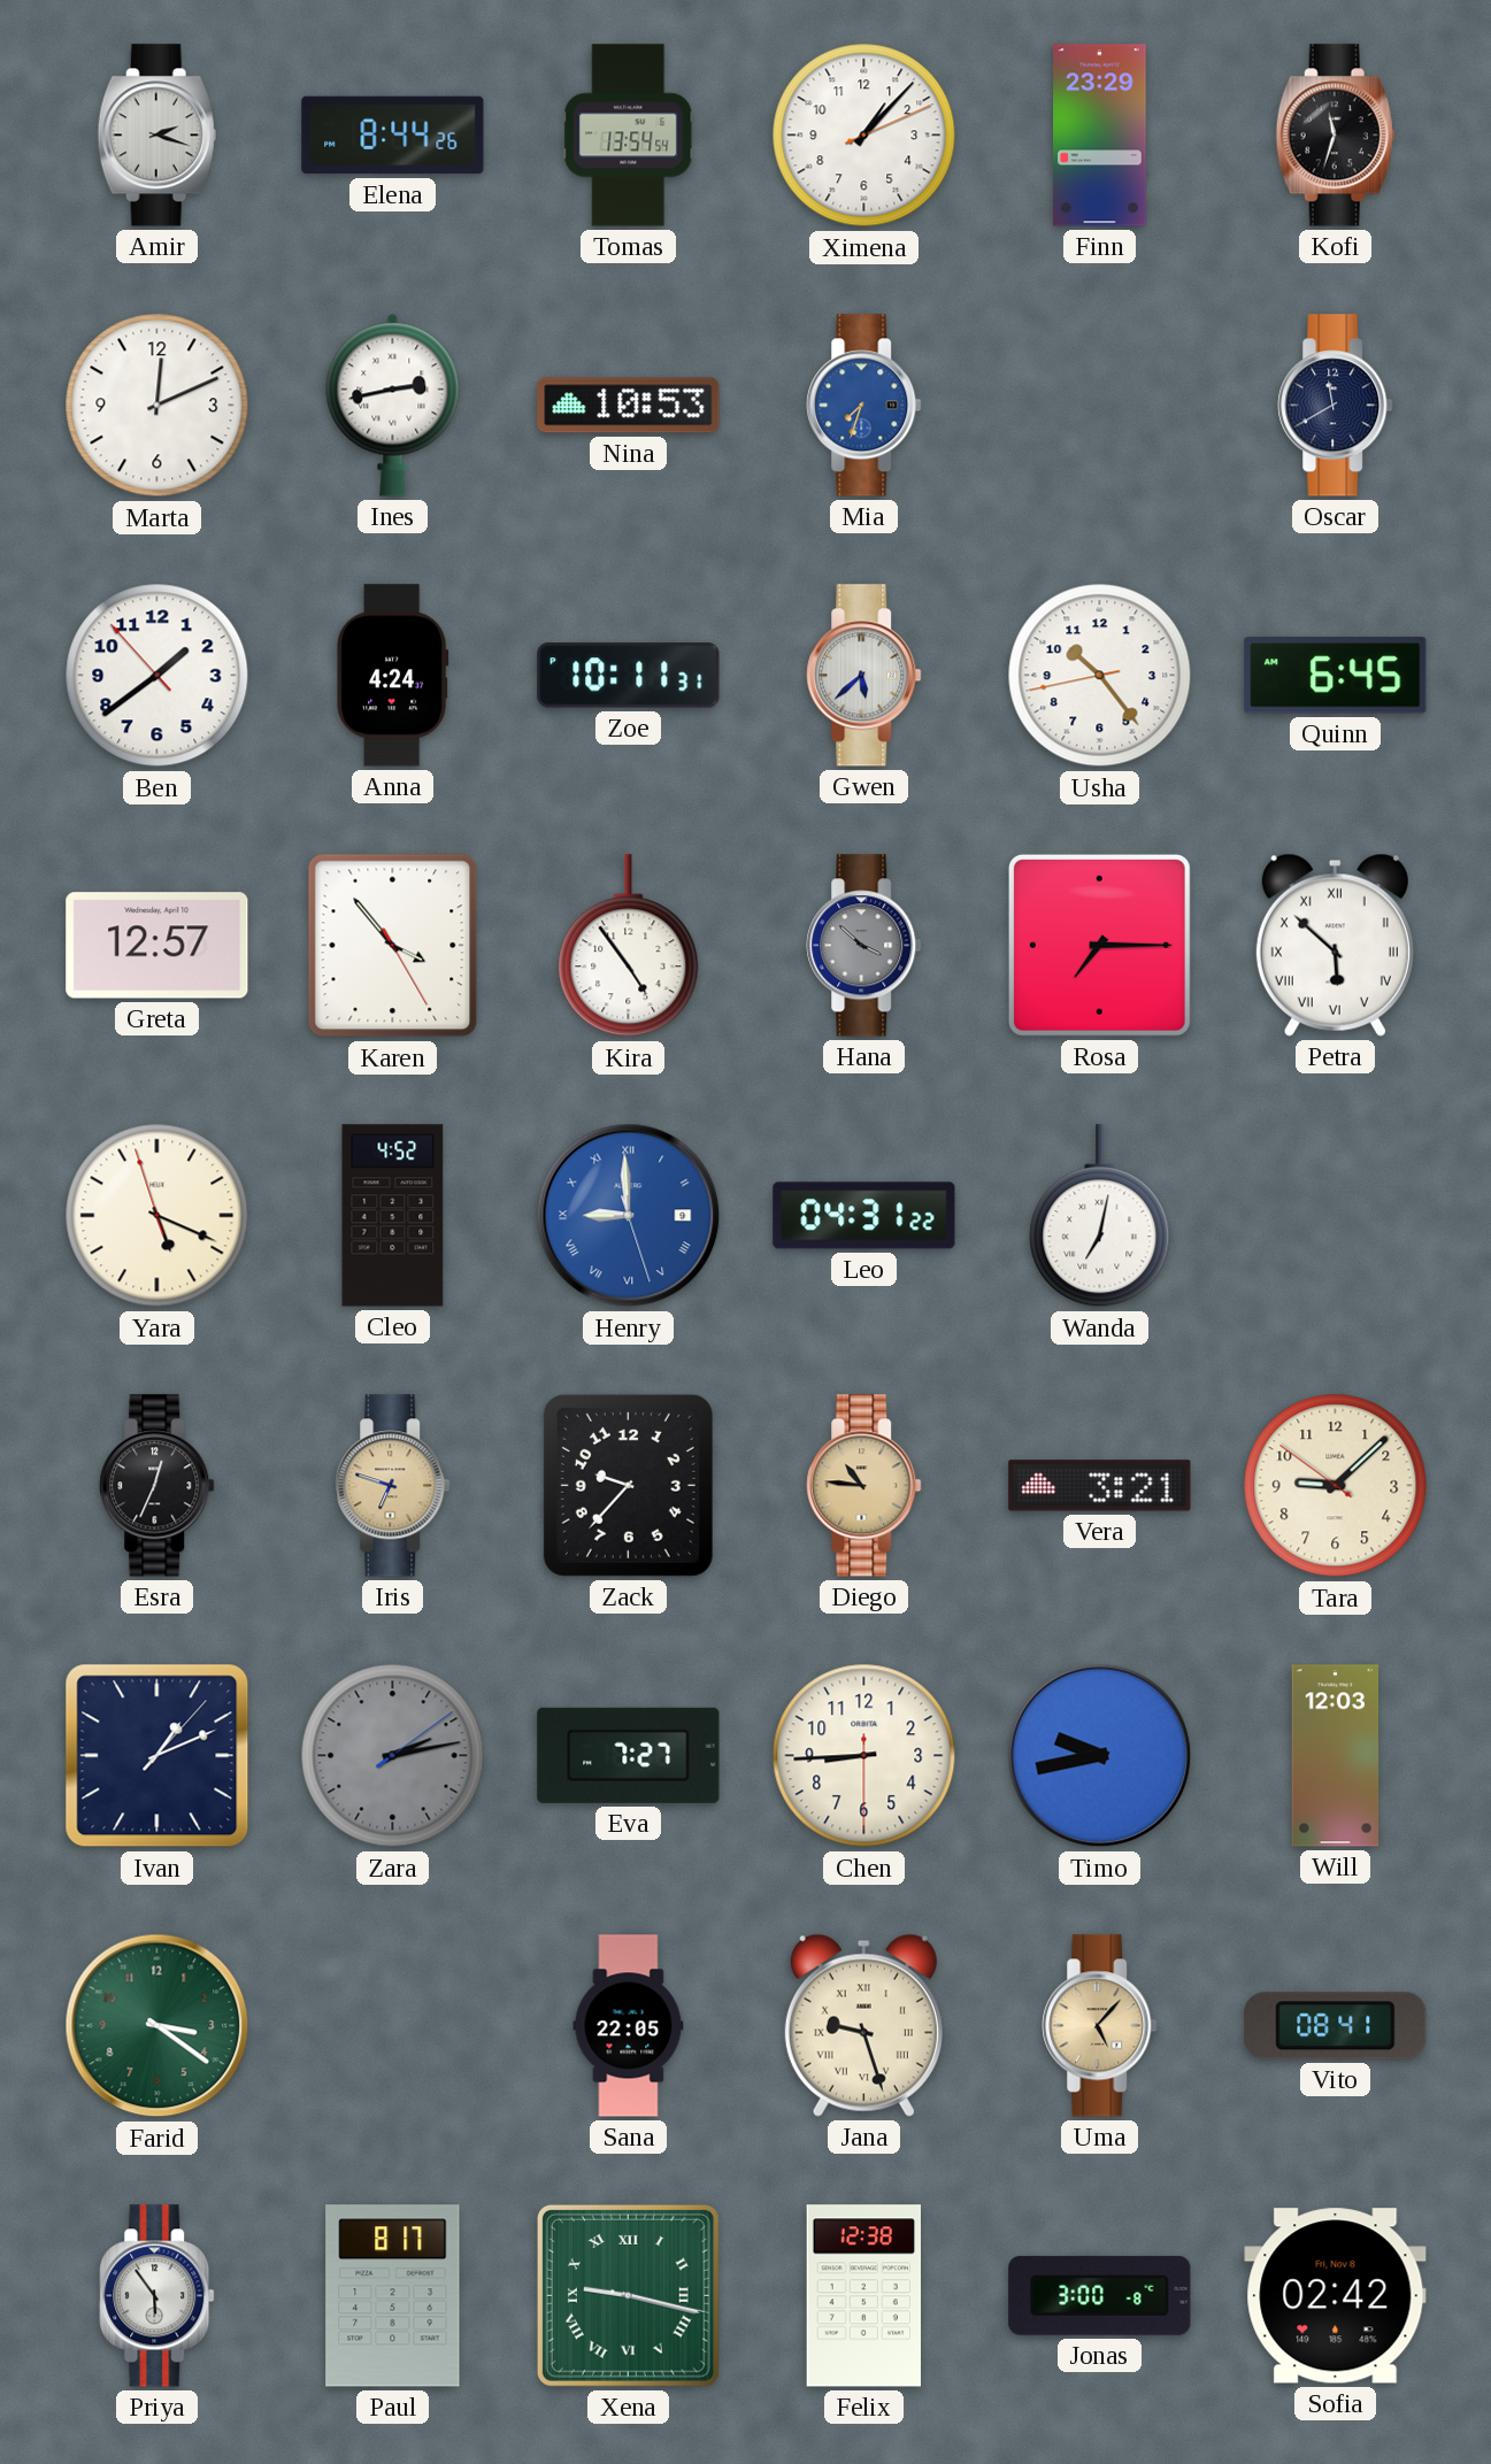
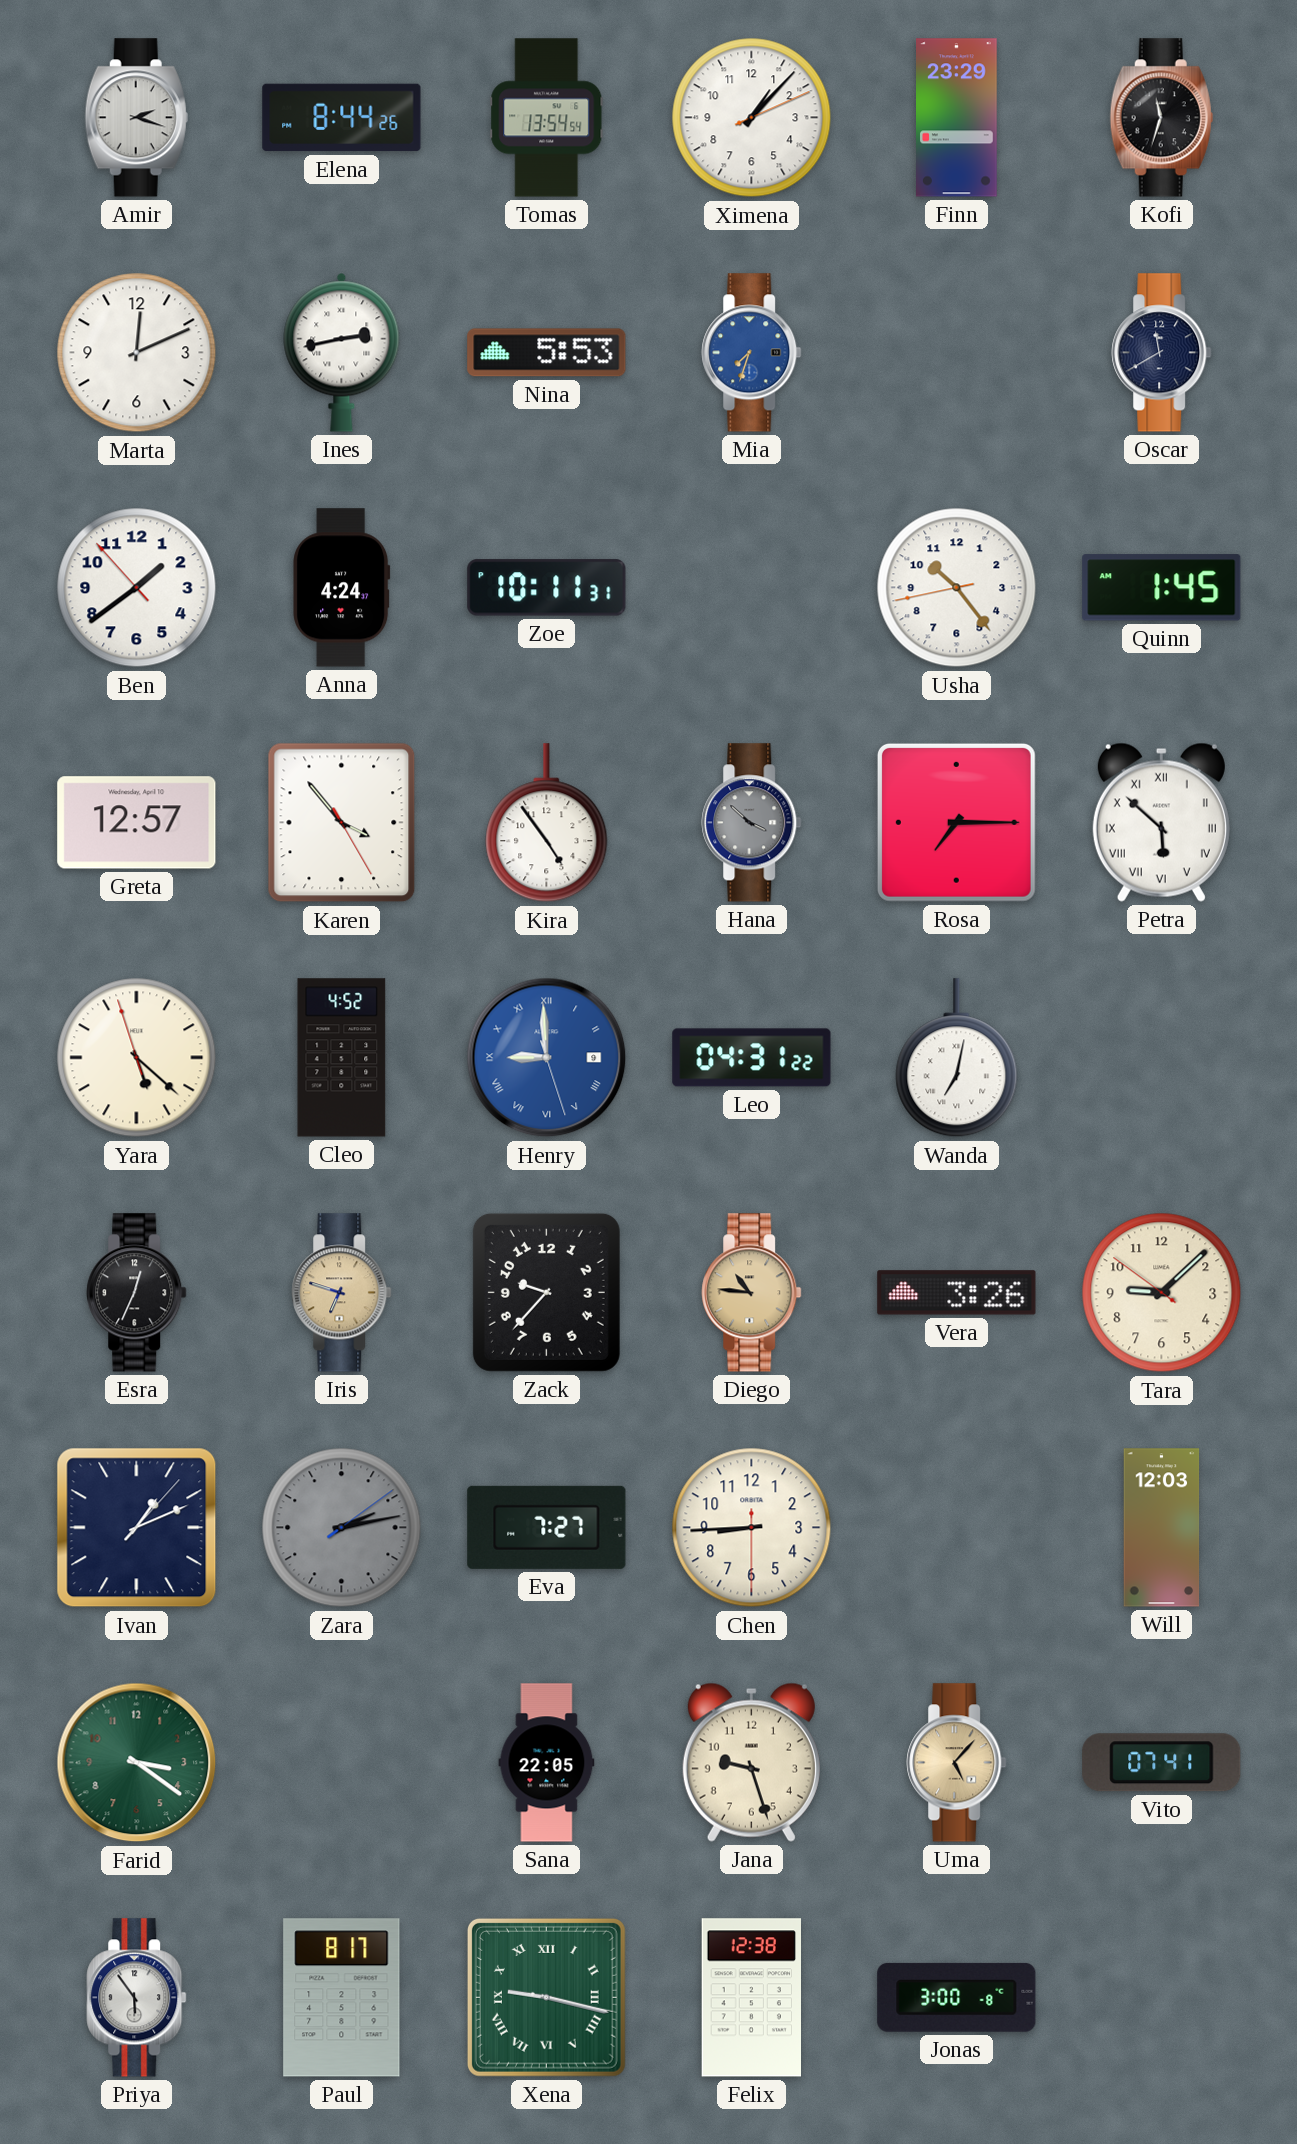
Nina: 10:53 -> 5:53
Gwen: 5:38 -> none
Quinn: 6:45 -> 1:45
Yara: 5:18 -> 5:21
Vera: 3:21 -> 3:26
Timo: 9:43 -> none
Jana numerals: Roman -> Arabic
Vito: 08:41 -> 07:41
Sofia: 02:42 -> none
